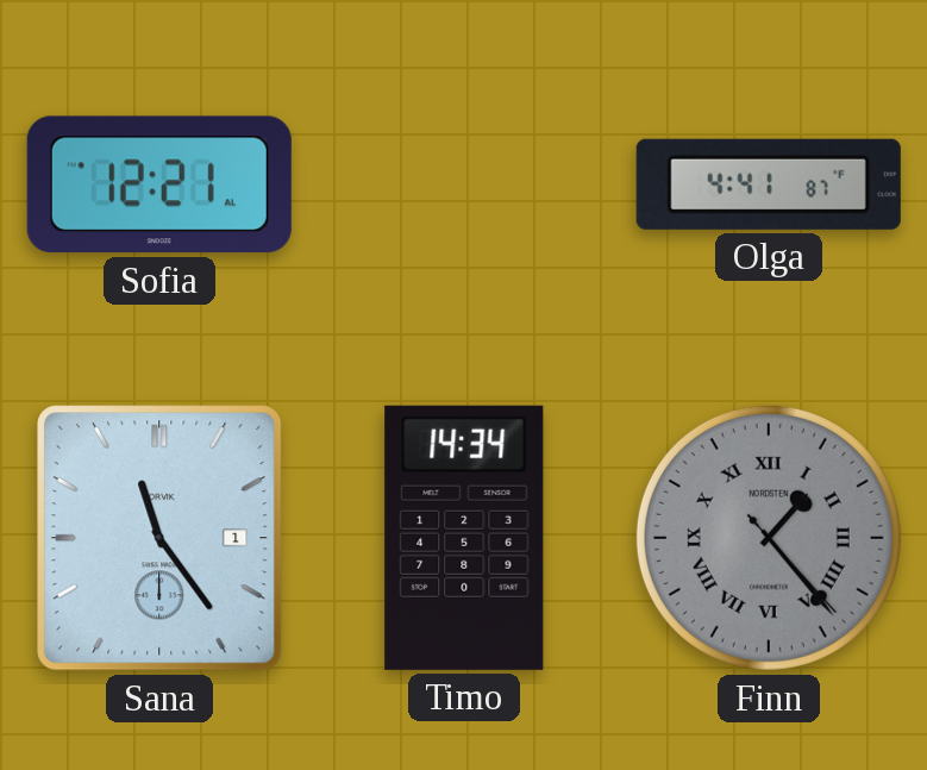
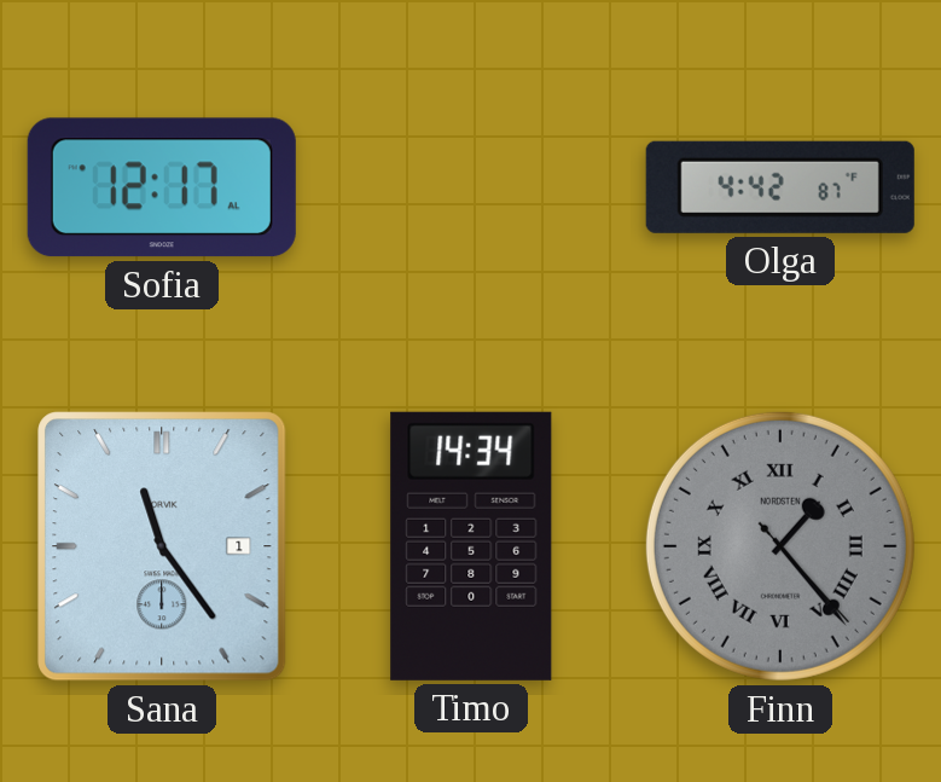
Sofia: 12:21 -> 12:17
Olga: 4:41 -> 4:42
